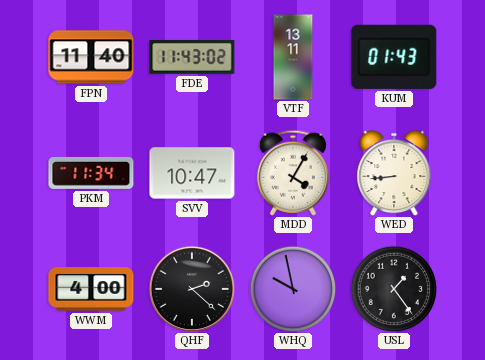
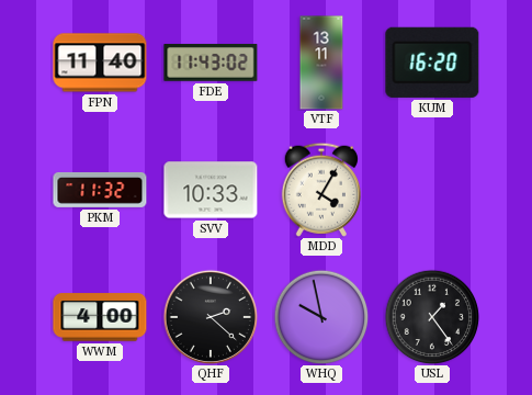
KUM: 01:43 -> 16:20
PKM: 11:34 -> 11:32
SVV: 10:47 -> 10:33
WED: 8:44 -> none
